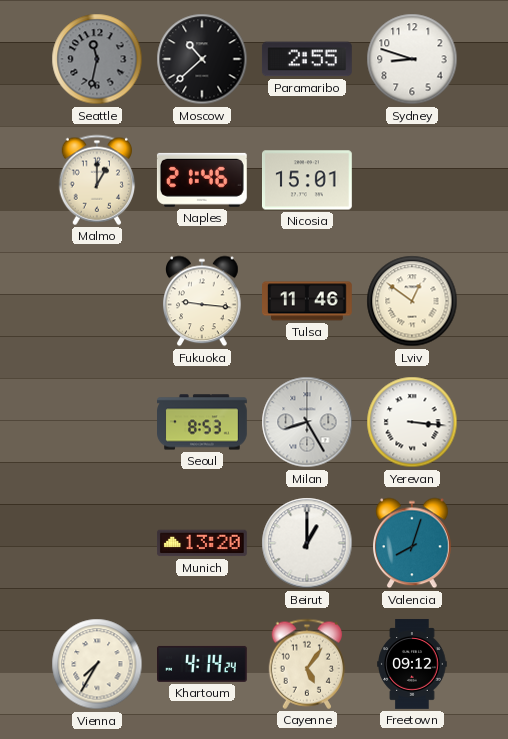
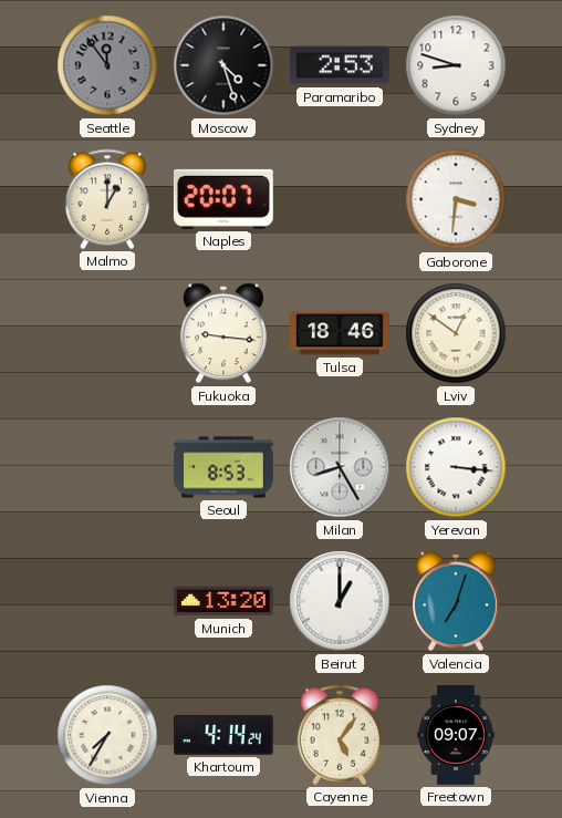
Seattle: 11:32 -> 11:54
Moscow: 10:38 -> 4:27
Paramaribo: 2:55 -> 2:53
Naples: 21:46 -> 20:07
Nicosia: 15:01 -> none
Gaborone: none -> 3:31
Tulsa: 11:46 -> 18:46
Valencia: 8:03 -> 7:03
Freetown: 09:12 -> 09:07
